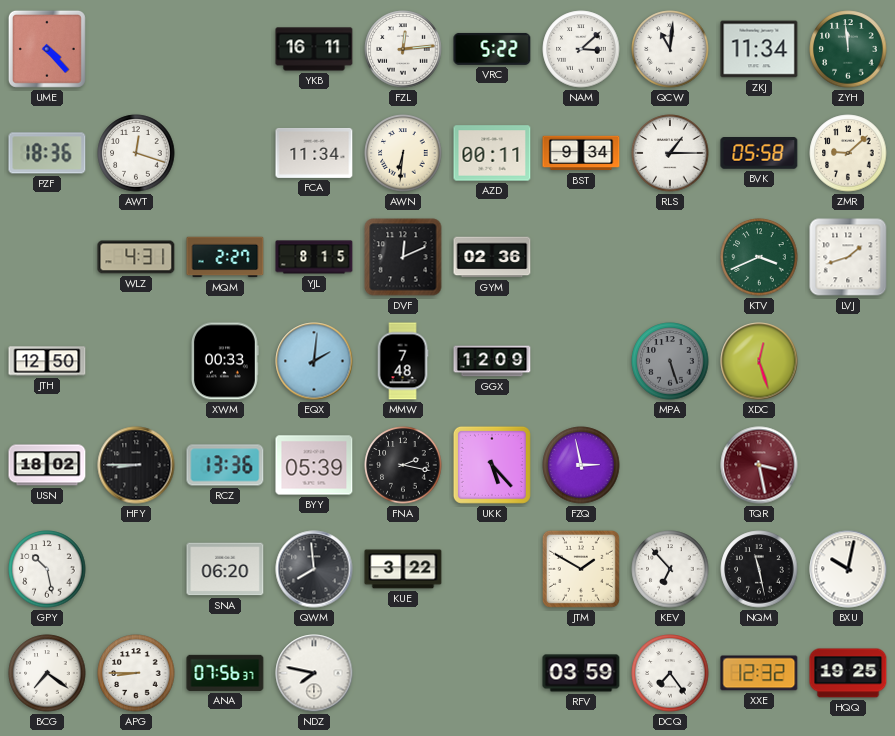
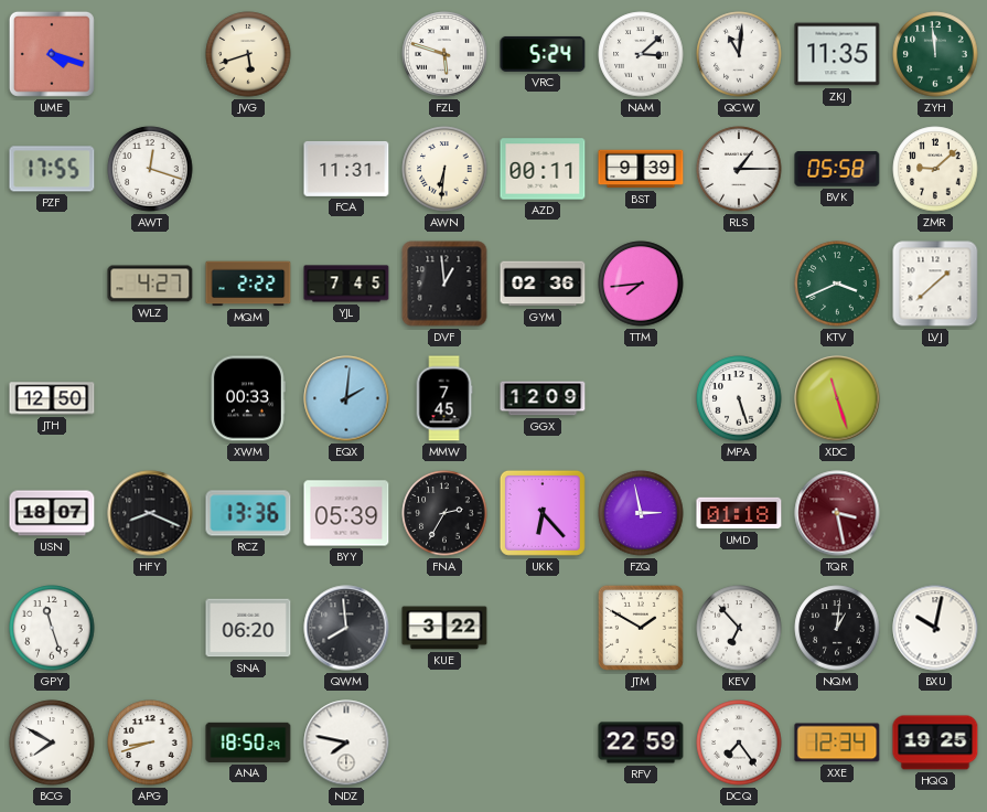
UME: 4:23 -> 4:18
JVG: none -> 5:42
YKB: 16:11 -> none
FZL: 12:14 -> 5:48
VRC: 5:22 -> 5:24
ZKJ: 11:34 -> 11:35
PZF: 18:36 -> 17:55
FCA: 11:34 -> 11:31
BST: 9:34 -> 9:39
WLZ: 4:31 -> 4:27
MQM: 2:27 -> 2:22
YJL: 8:15 -> 7:45
DVF: 12:11 -> 12:59
TTM: none -> 7:44
LVJ: 1:42 -> 1:38
MMW: 7:48 -> 7:45
MPA dial: grey -> white
XDC: 12:27 -> 11:27
USN: 18:02 -> 18:07
HFY: 8:45 -> 8:19
FNA: 2:17 -> 2:35
UKK: 5:23 -> 6:23
UMD: none -> 01:18
GPY: 10:28 -> 11:27
NQM: 11:28 -> 1:01
BCG: 7:21 -> 7:50
APG: 8:45 -> 8:42
ANA: 07:56 -> 18:50
RFV: 03:59 -> 22:59
XXE: 12:32 -> 12:34
